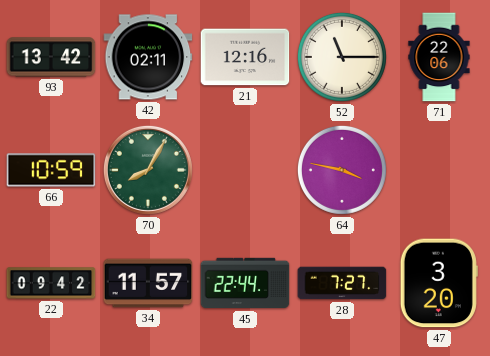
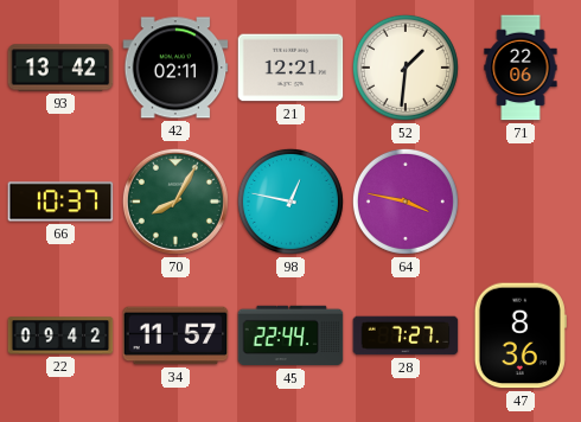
21: 12:16 -> 12:21
52: 11:15 -> 1:31
66: 10:59 -> 10:37
98: none -> 12:47
47: 3:20 -> 8:36
